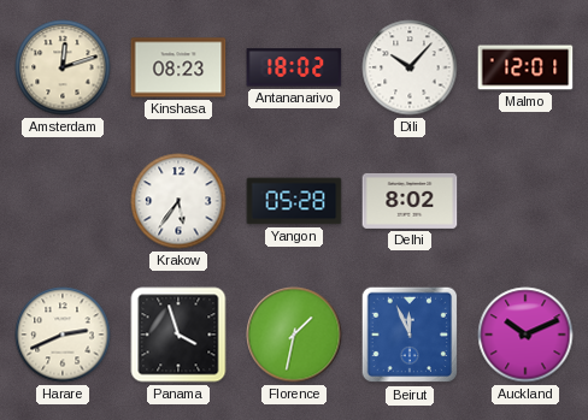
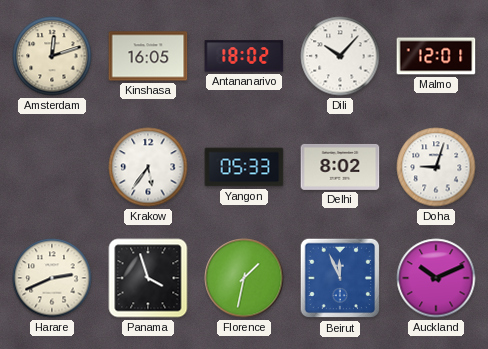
Kinshasa: 08:23 -> 16:05
Yangon: 05:28 -> 05:33
Doha: none -> 9:03
